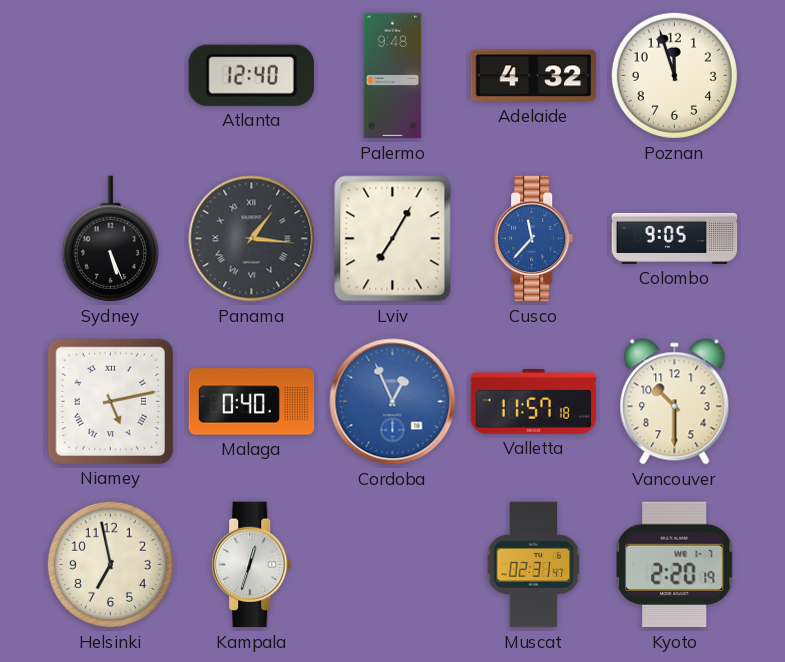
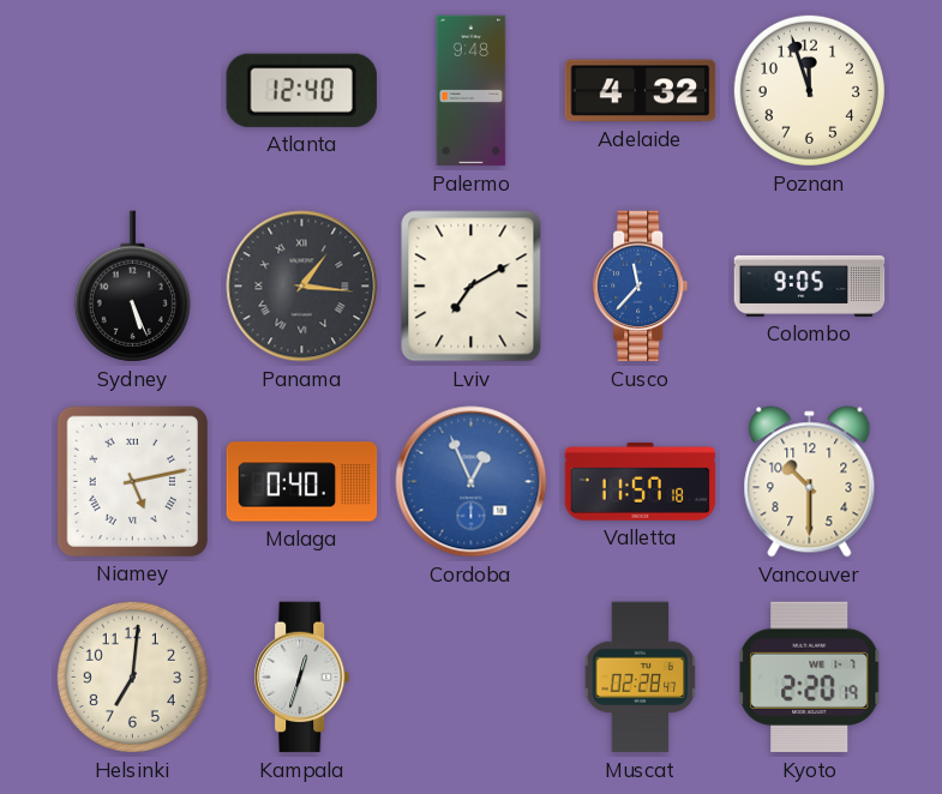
Lviv: 7:05 -> 7:10
Helsinki: 6:58 -> 7:01
Muscat: 02:31 -> 02:28
